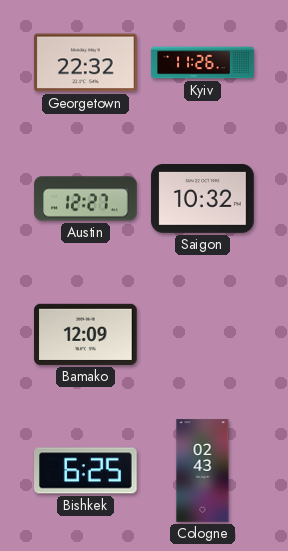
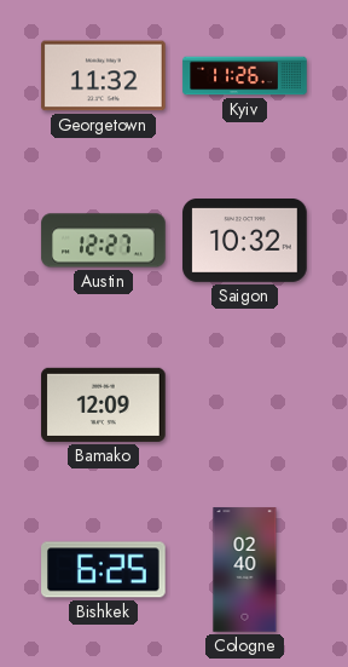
Georgetown: 22:32 -> 11:32
Cologne: 02:43 -> 02:40
